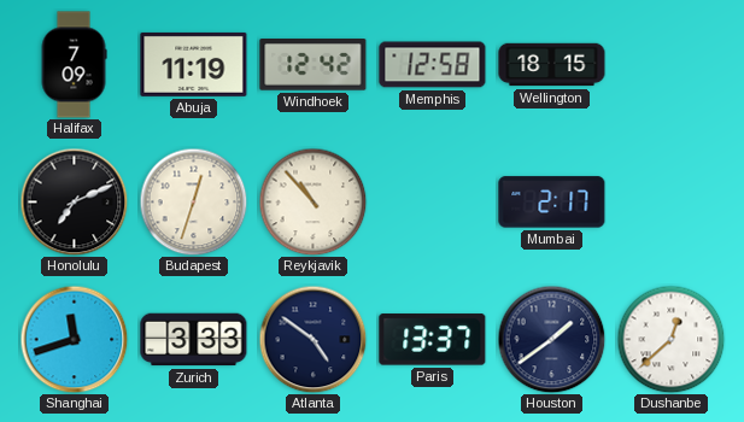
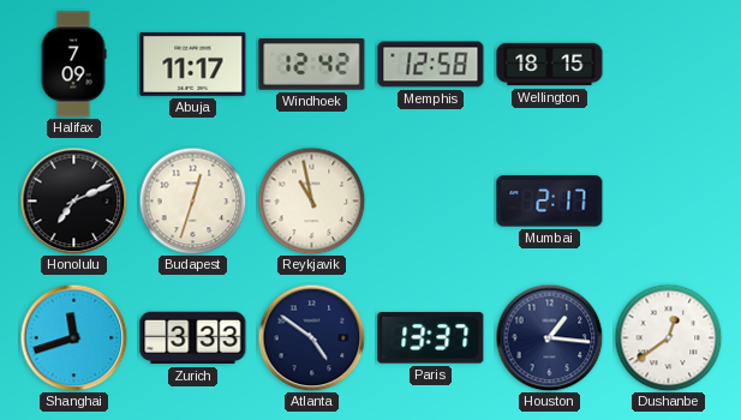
Abuja: 11:19 -> 11:17
Reykjavik: 10:53 -> 10:58
Houston: 1:39 -> 1:16
Dushanbe: 12:38 -> 12:39
